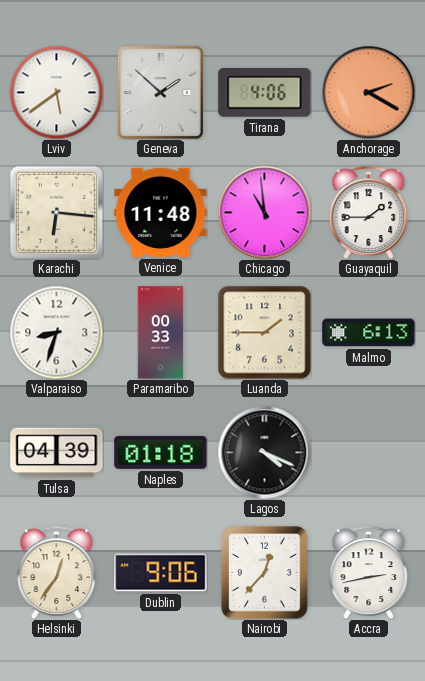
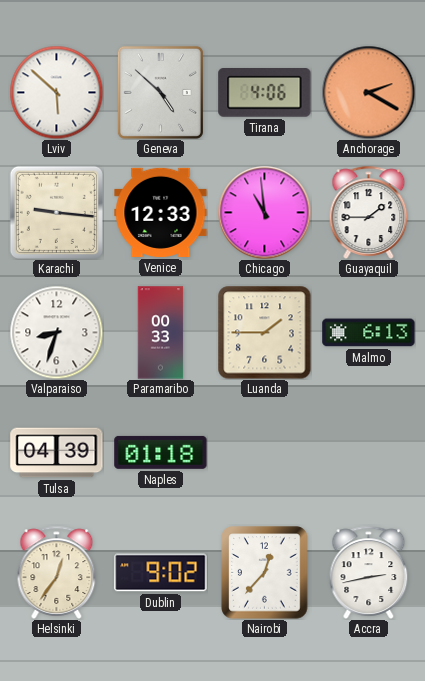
Lviv: 5:39 -> 5:52
Geneva: 1:52 -> 4:52
Karachi: 6:16 -> 9:16
Venice: 11:48 -> 12:33
Lagos: 4:19 -> none
Dublin: 9:06 -> 9:02
